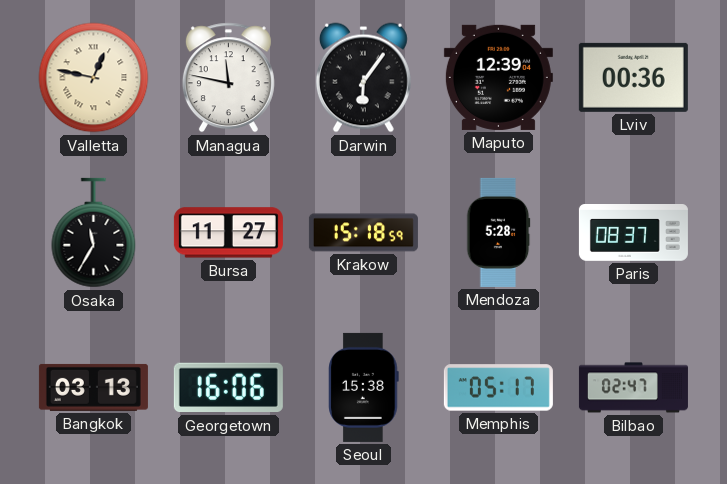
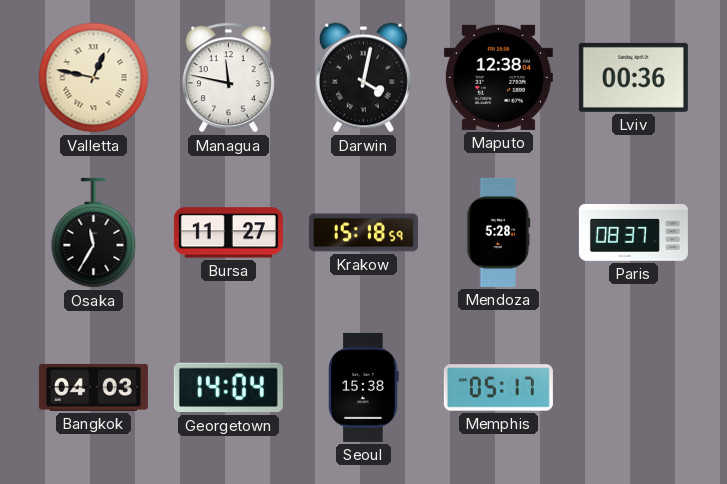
Darwin: 6:06 -> 4:02
Maputo: 12:39 -> 12:38
Bangkok: 03:13 -> 04:03
Georgetown: 16:06 -> 14:04
Bilbao: 02:47 -> none
